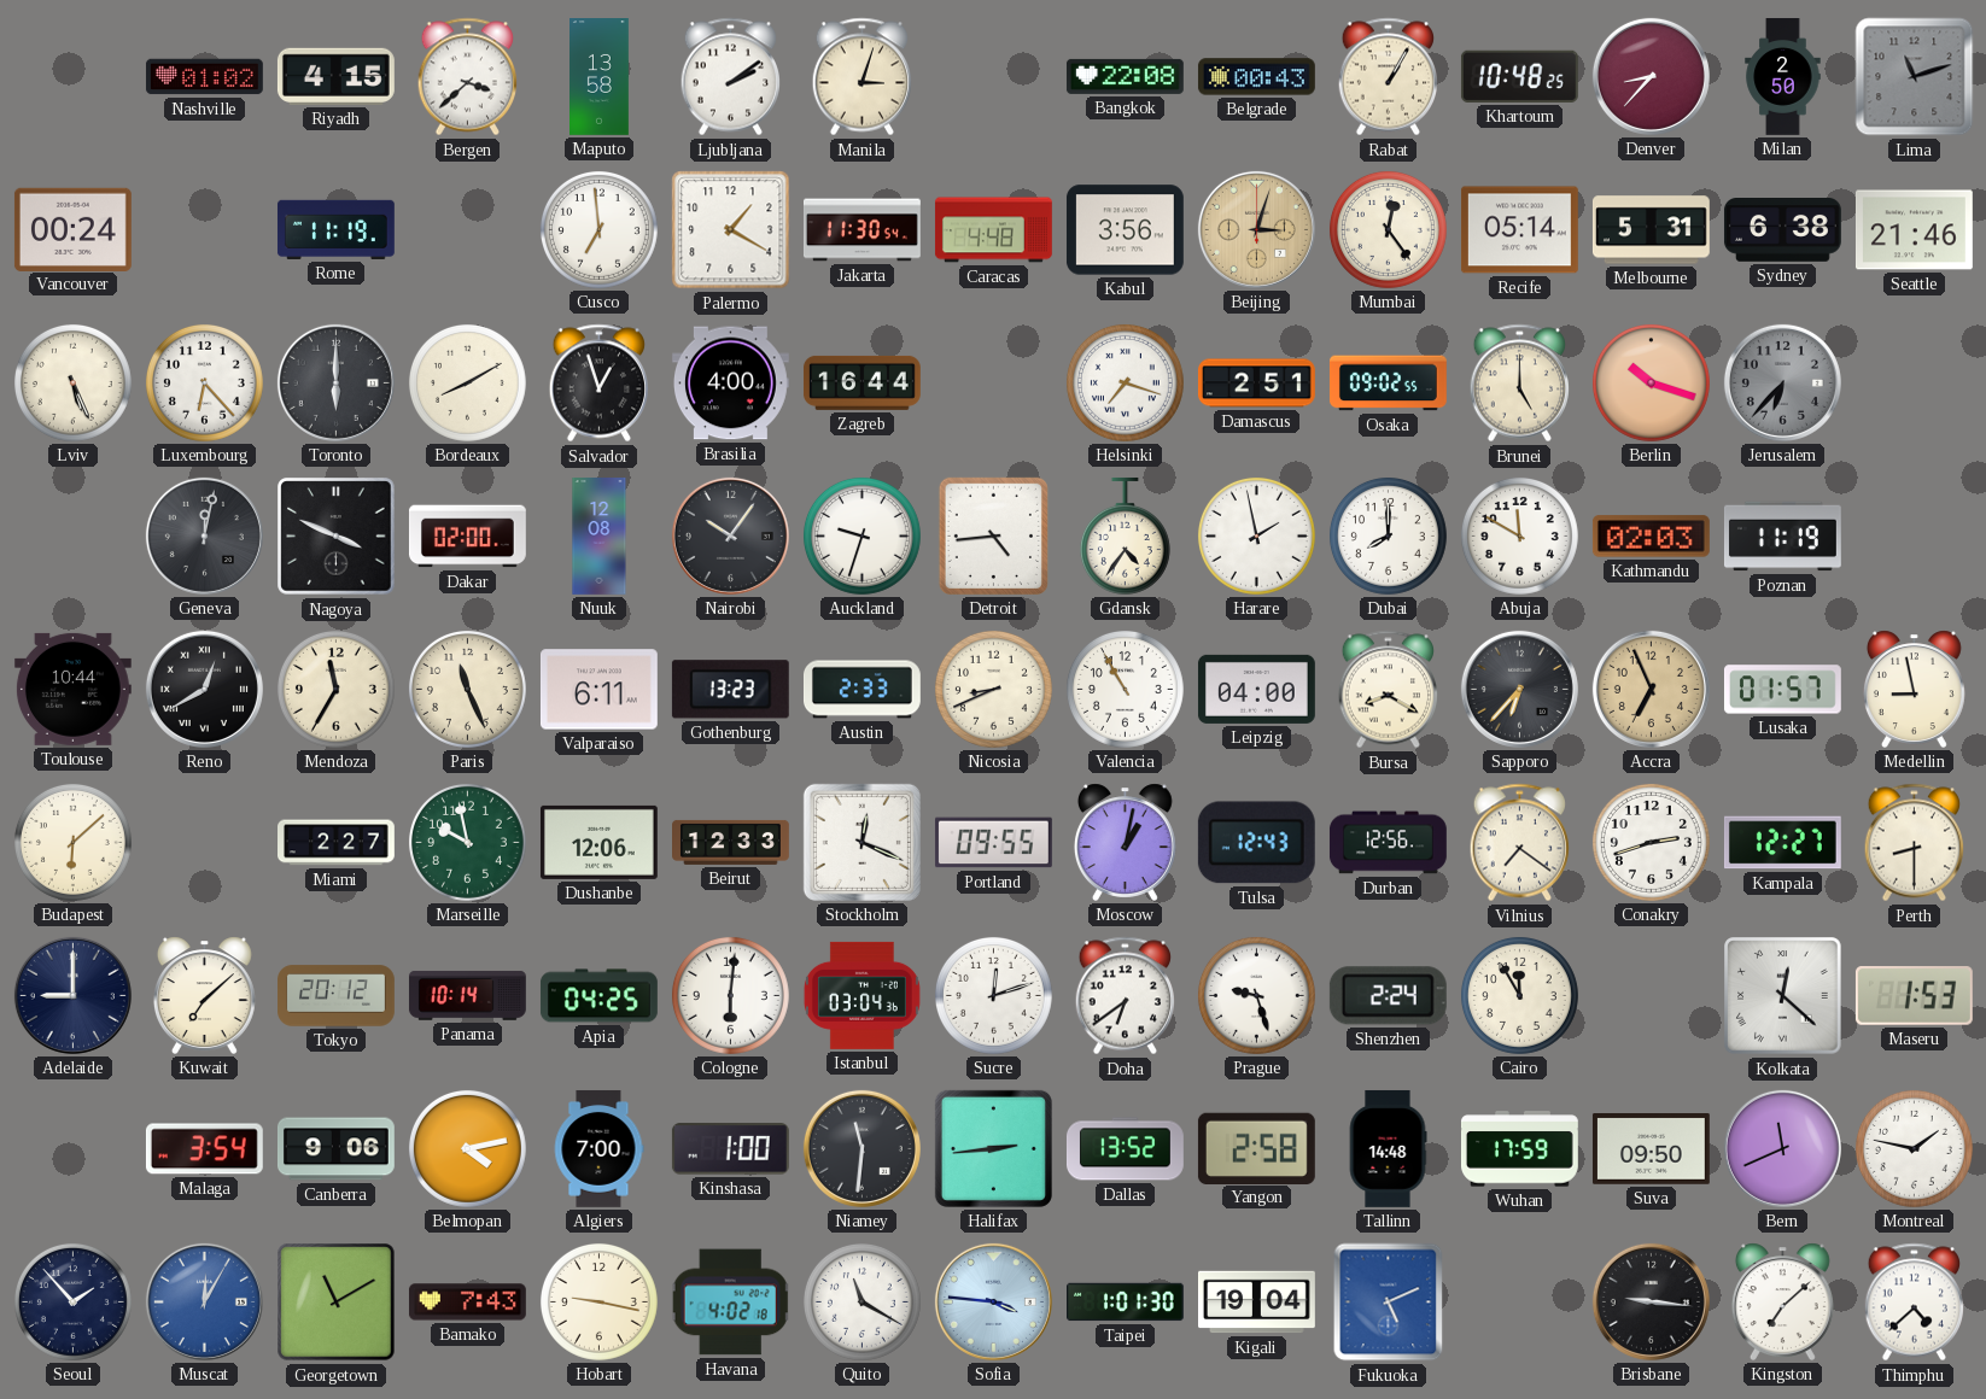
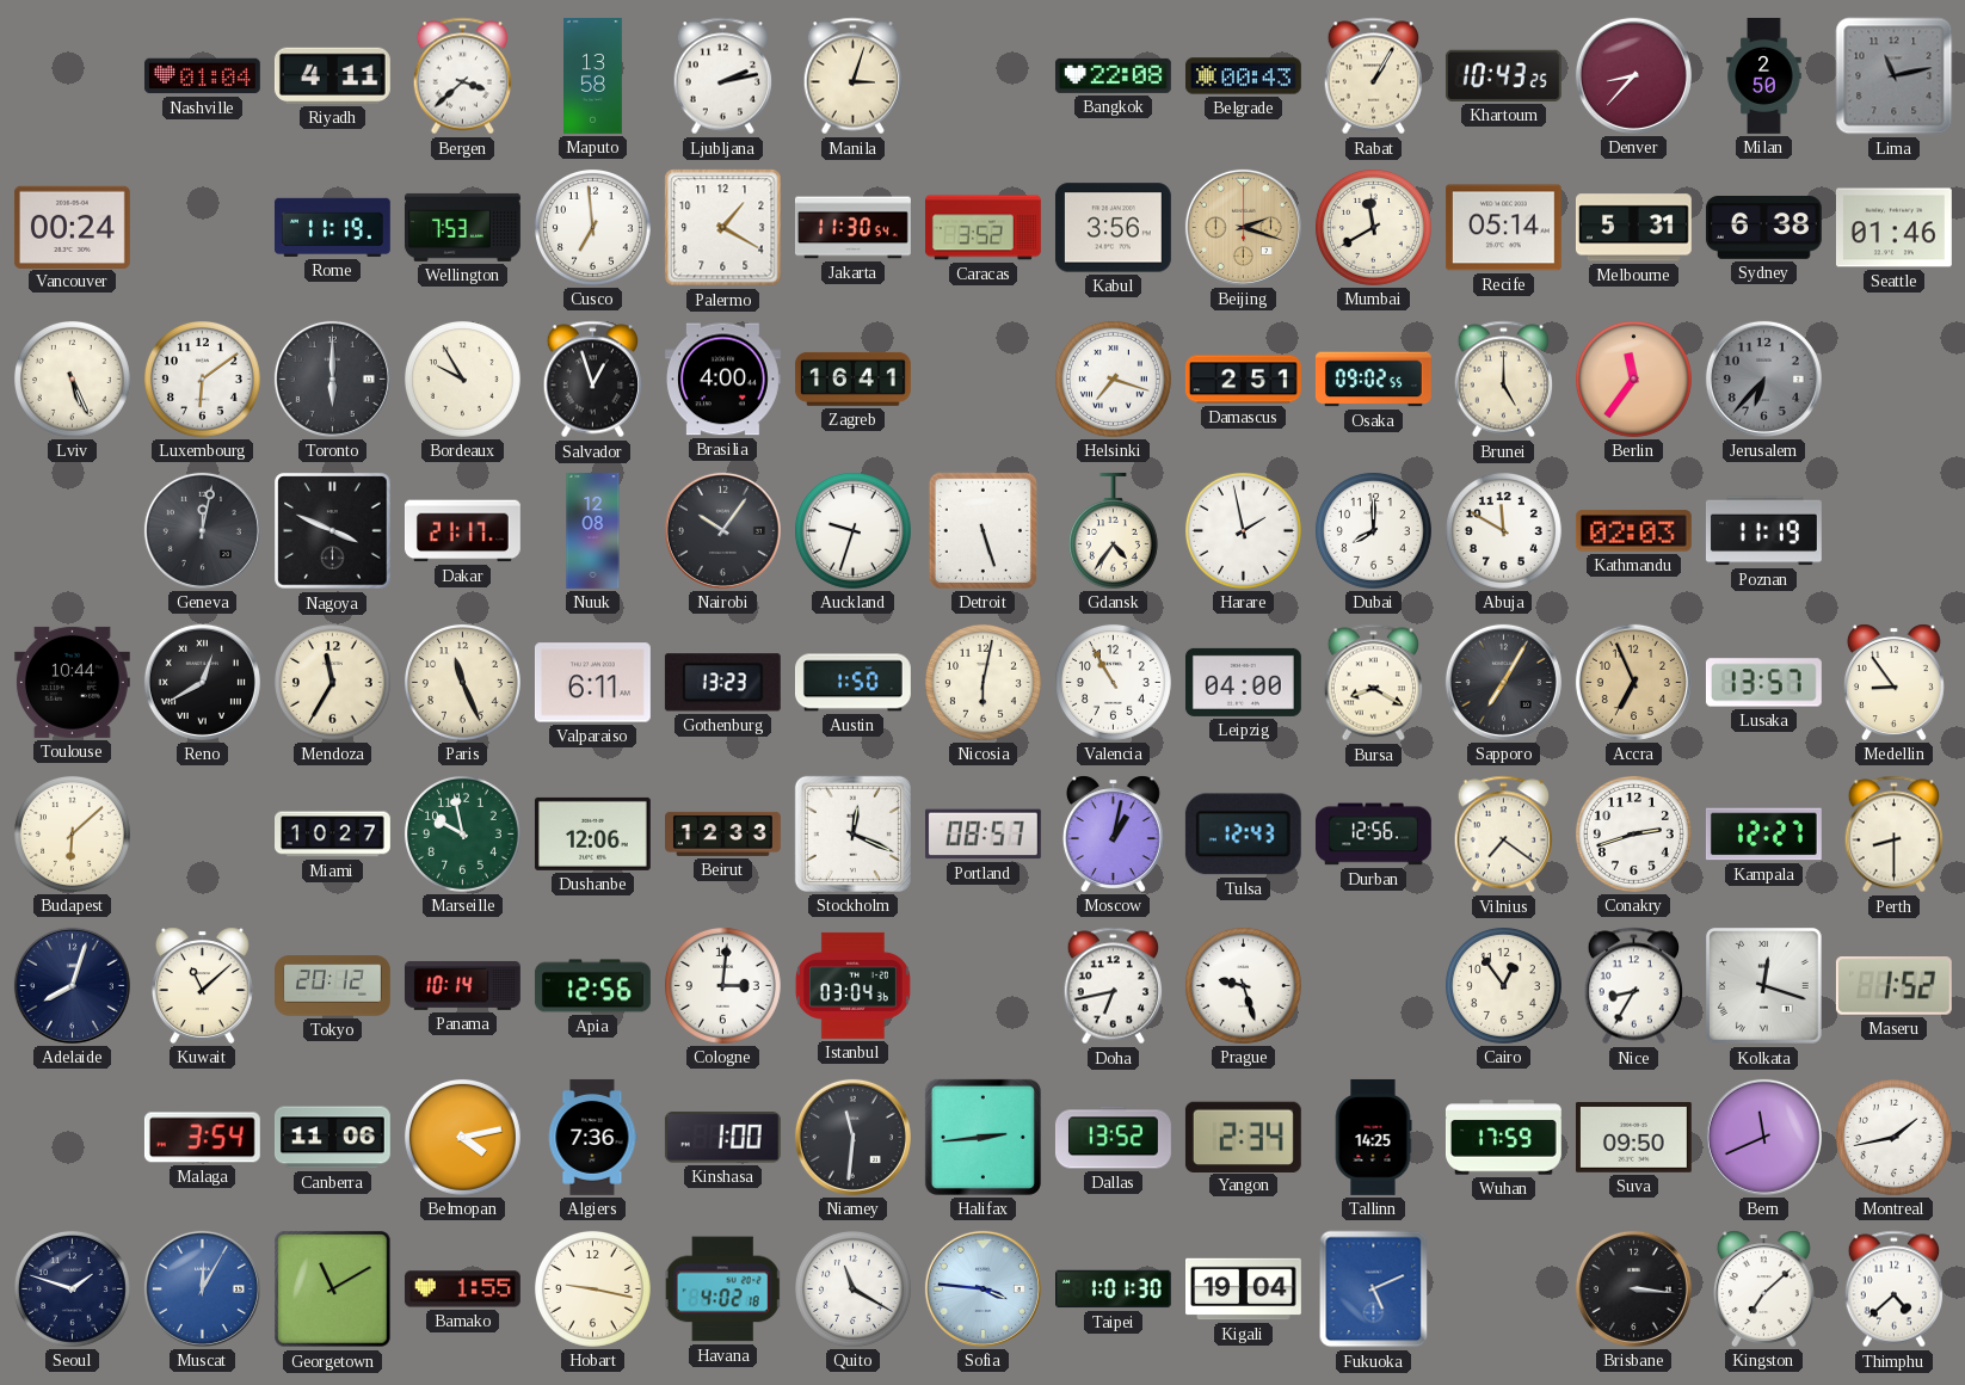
Nashville: 01:02 -> 01:04
Riyadh: 4:15 -> 4:11
Ljubljana: 2:09 -> 2:13
Khartoum: 10:48 -> 10:43
Lima: 11:12 -> 11:13
Wellington: none -> 7:53
Caracas: 4:48 -> 3:52
Beijing: 3:03 -> 2:18
Mumbai: 12:24 -> 11:40
Seattle: 21:46 -> 01:46
Luxembourg: 6:23 -> 6:09
Bordeaux: 8:10 -> 9:55
Zagreb: 16:44 -> 16:41
Berlin: 10:18 -> 11:36
Dakar: 02:00 -> 21:17
Detroit: 4:44 -> 5:27
Austin: 2:33 -> 1:50
Nicosia: 8:41 -> 6:02
Sapporo: 6:37 -> 7:05
Lusaka: 01:57 -> 13:57
Medellin: 8:58 -> 8:54
Miami: 2:27 -> 10:27
Portland: 09:55 -> 08:57
Adelaide: 9:00 -> 8:03
Kuwait: 7:08 -> 11:08
Apia: 04:25 -> 12:56
Cologne: 6:01 -> 3:01
Sucre: 12:12 -> none
Doha: 6:39 -> 6:43
Shenzhen: 2:24 -> none
Cairo: 11:55 -> 12:54
Nice: none -> 8:35
Kolkata: 12:22 -> 12:18
Maseru: 1:53 -> 1:52
Canberra: 9:06 -> 11:06
Algiers: 7:00 -> 7:36
Yangon: 2:58 -> 2:34
Tallinn: 14:48 -> 14:25
Montreal: 1:47 -> 1:43
Seoul: 1:53 -> 1:48
Bamako: 7:43 -> 1:55
Brisbane: 9:16 -> 3:16
